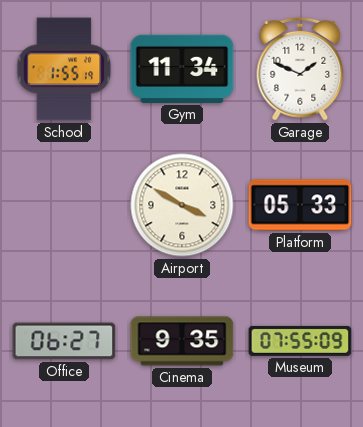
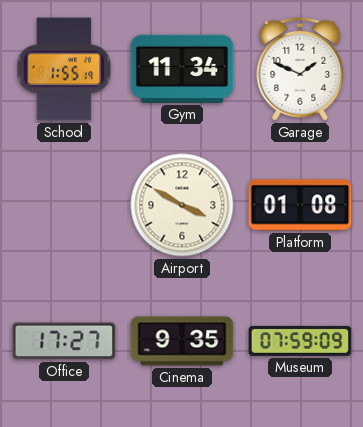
Platform: 05:33 -> 01:08
Office: 06:27 -> 17:27
Museum: 07:55 -> 07:59
